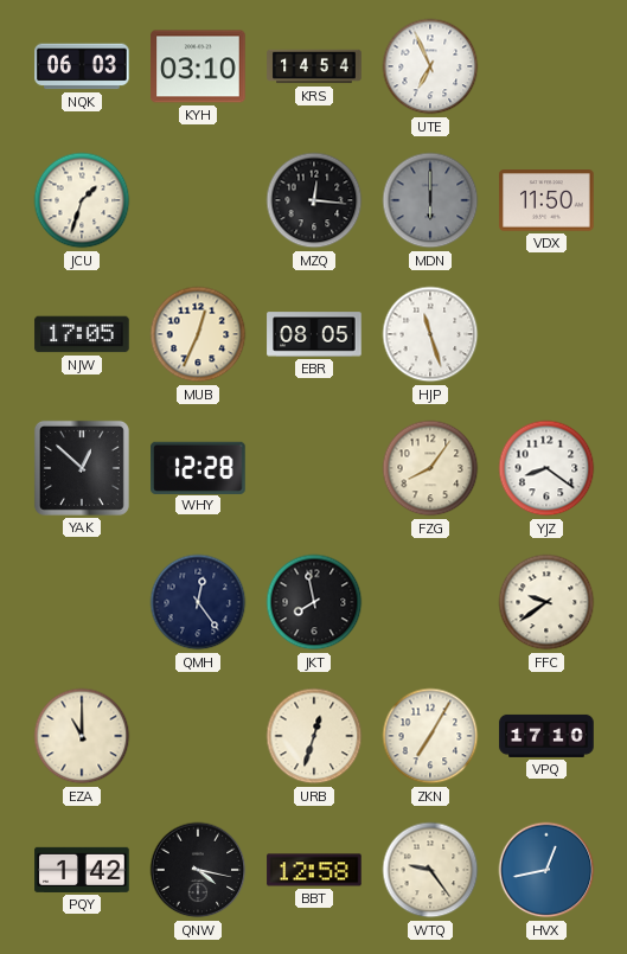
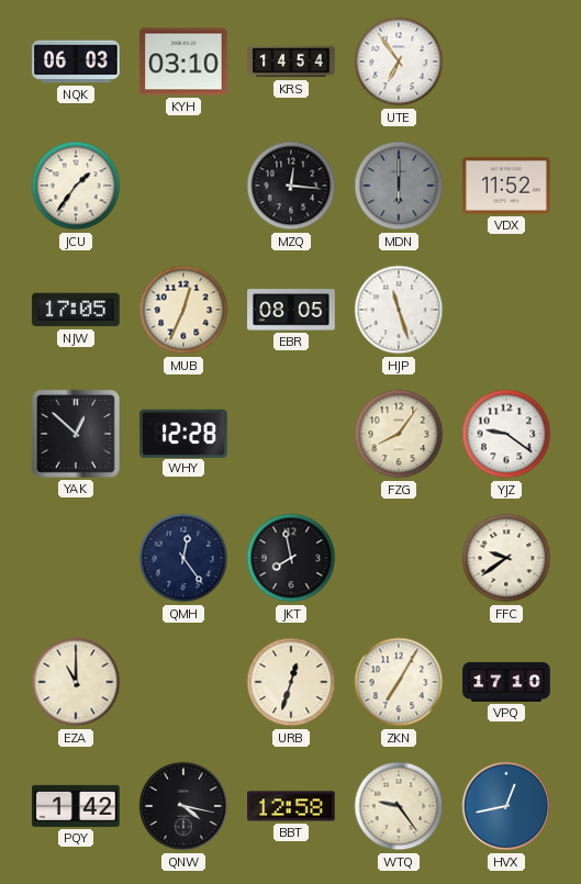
UTE: 6:56 -> 6:54
JCU: 1:33 -> 1:36
VDX: 11:50 -> 11:52
YJZ: 8:21 -> 9:21
